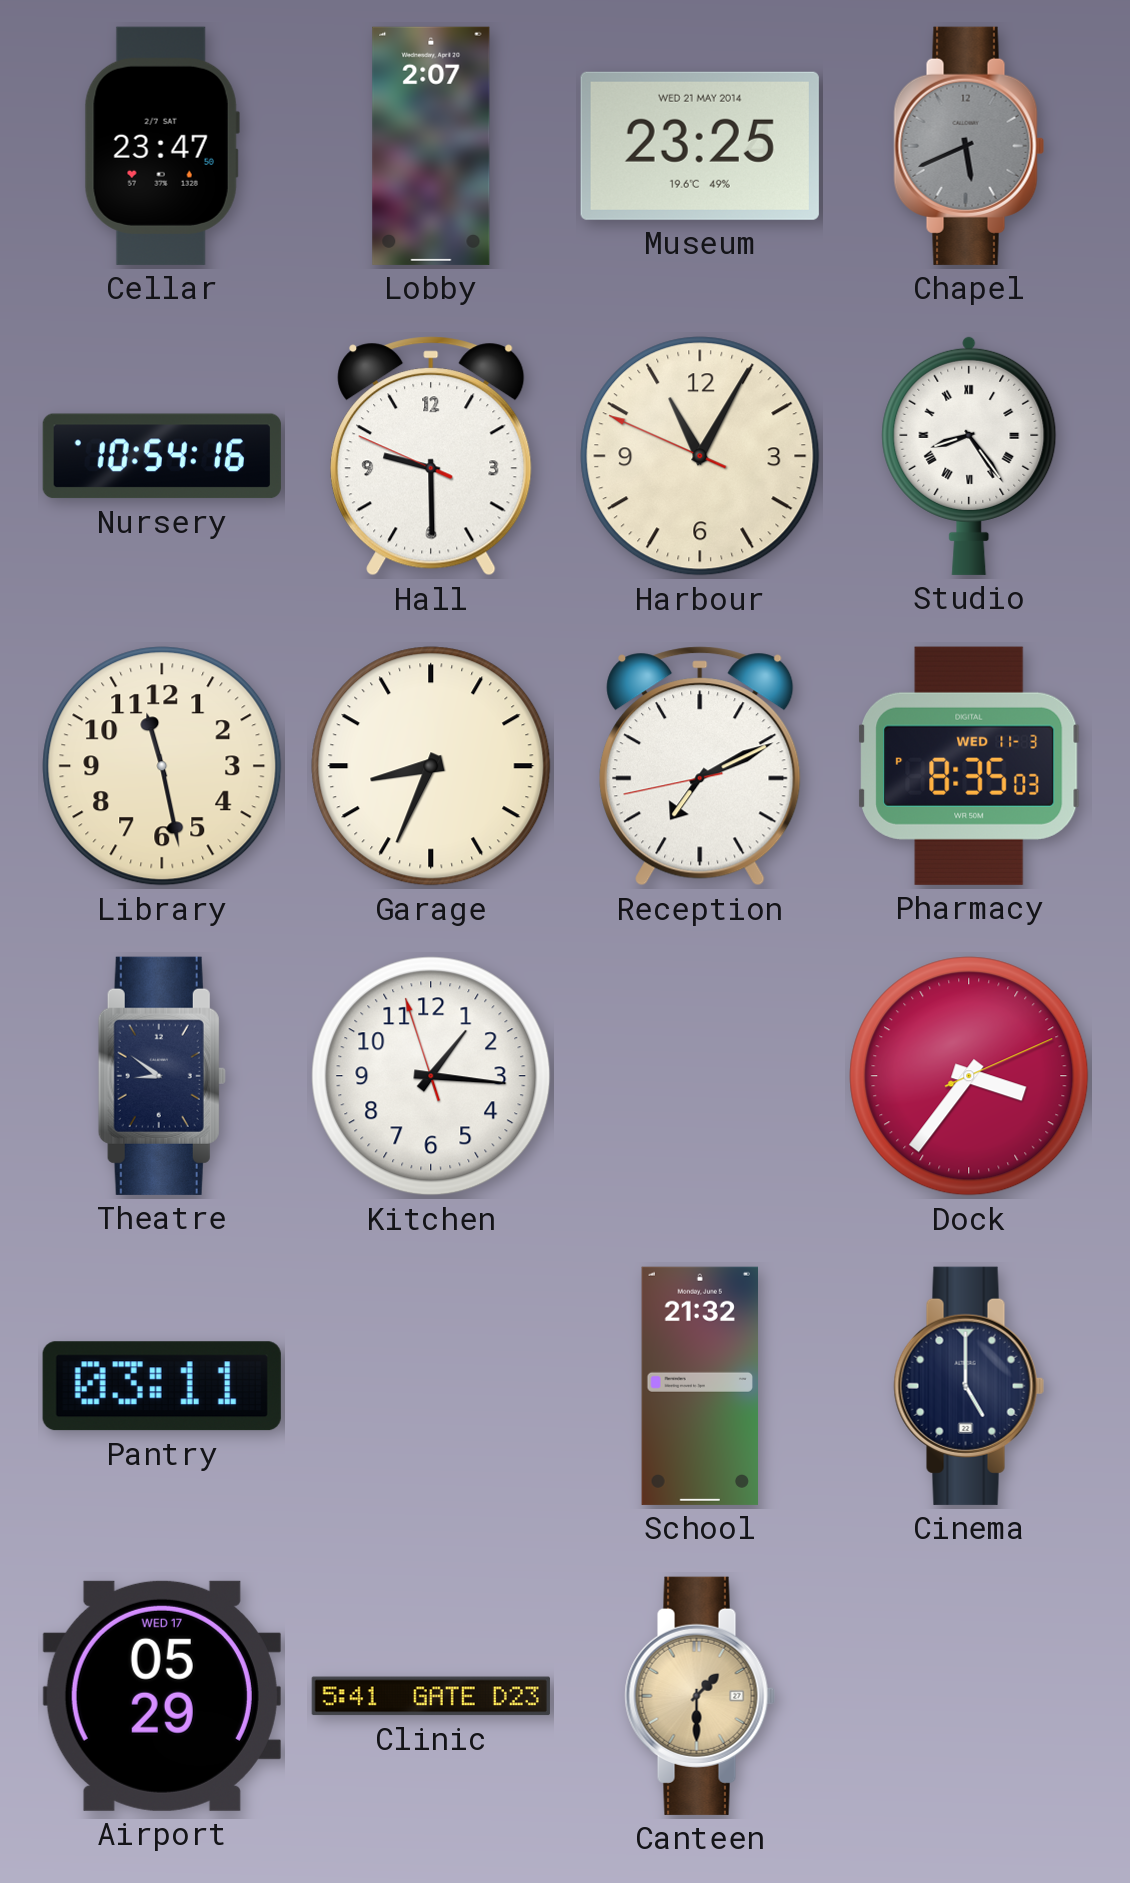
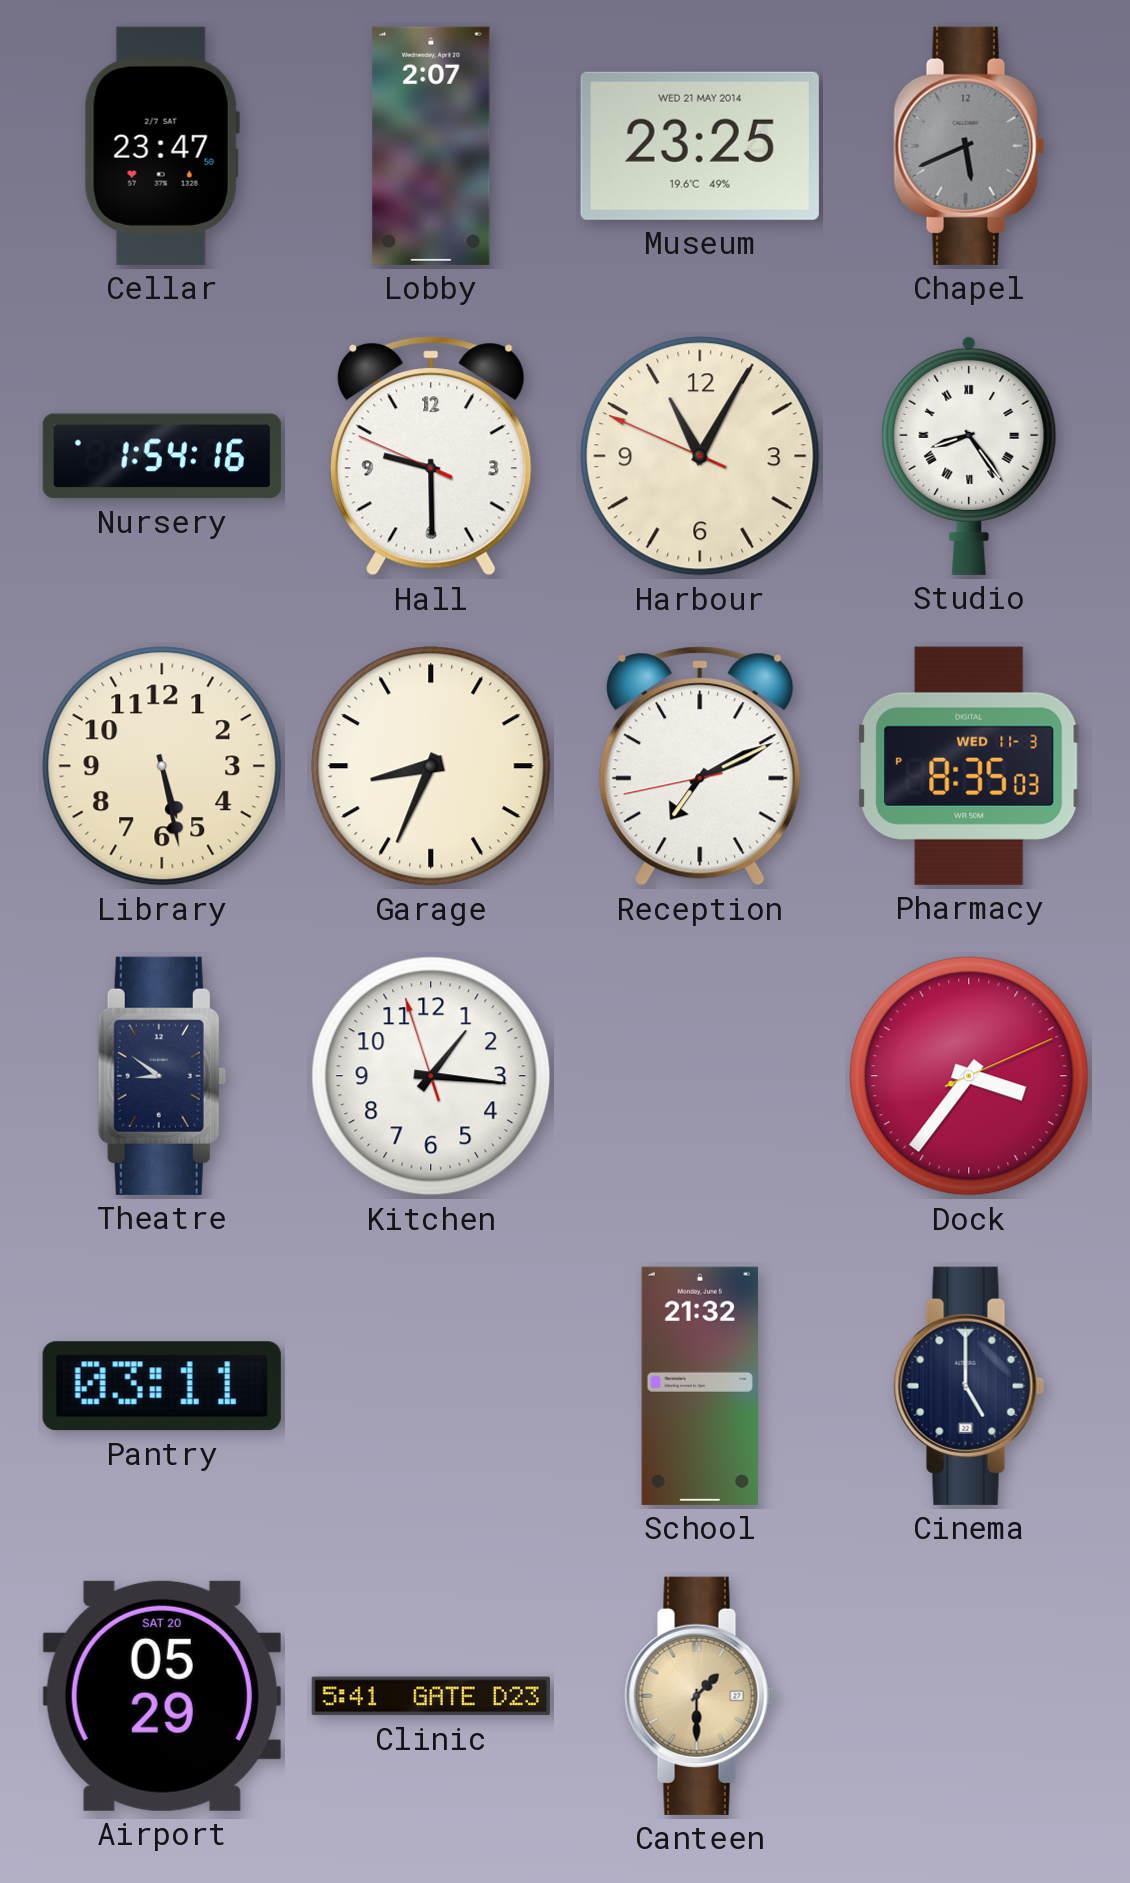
Nursery: 10:54 -> 1:54
Library: 11:28 -> 5:28
Airport date: WED 17 -> SAT 20
